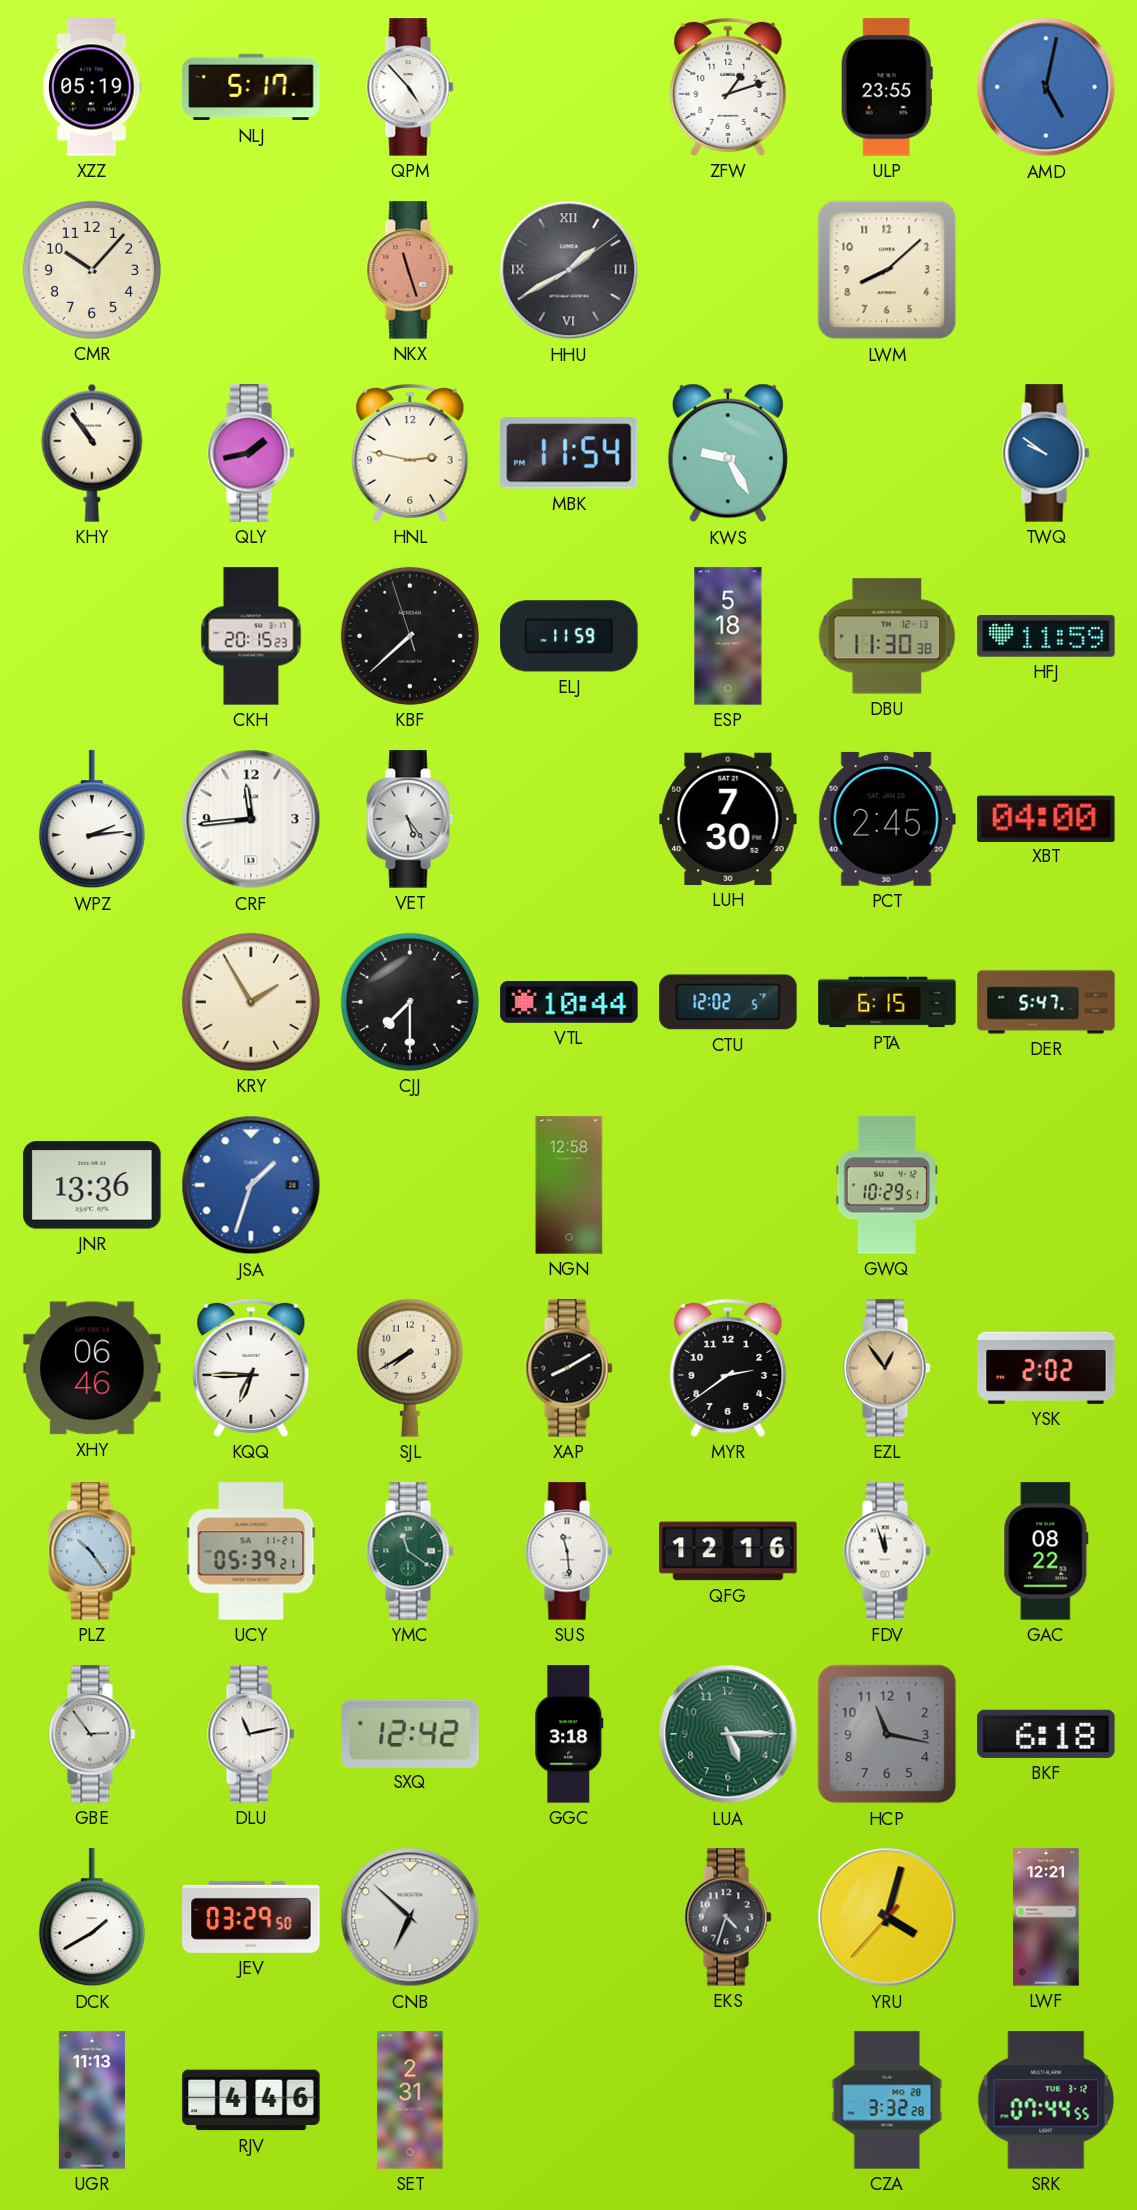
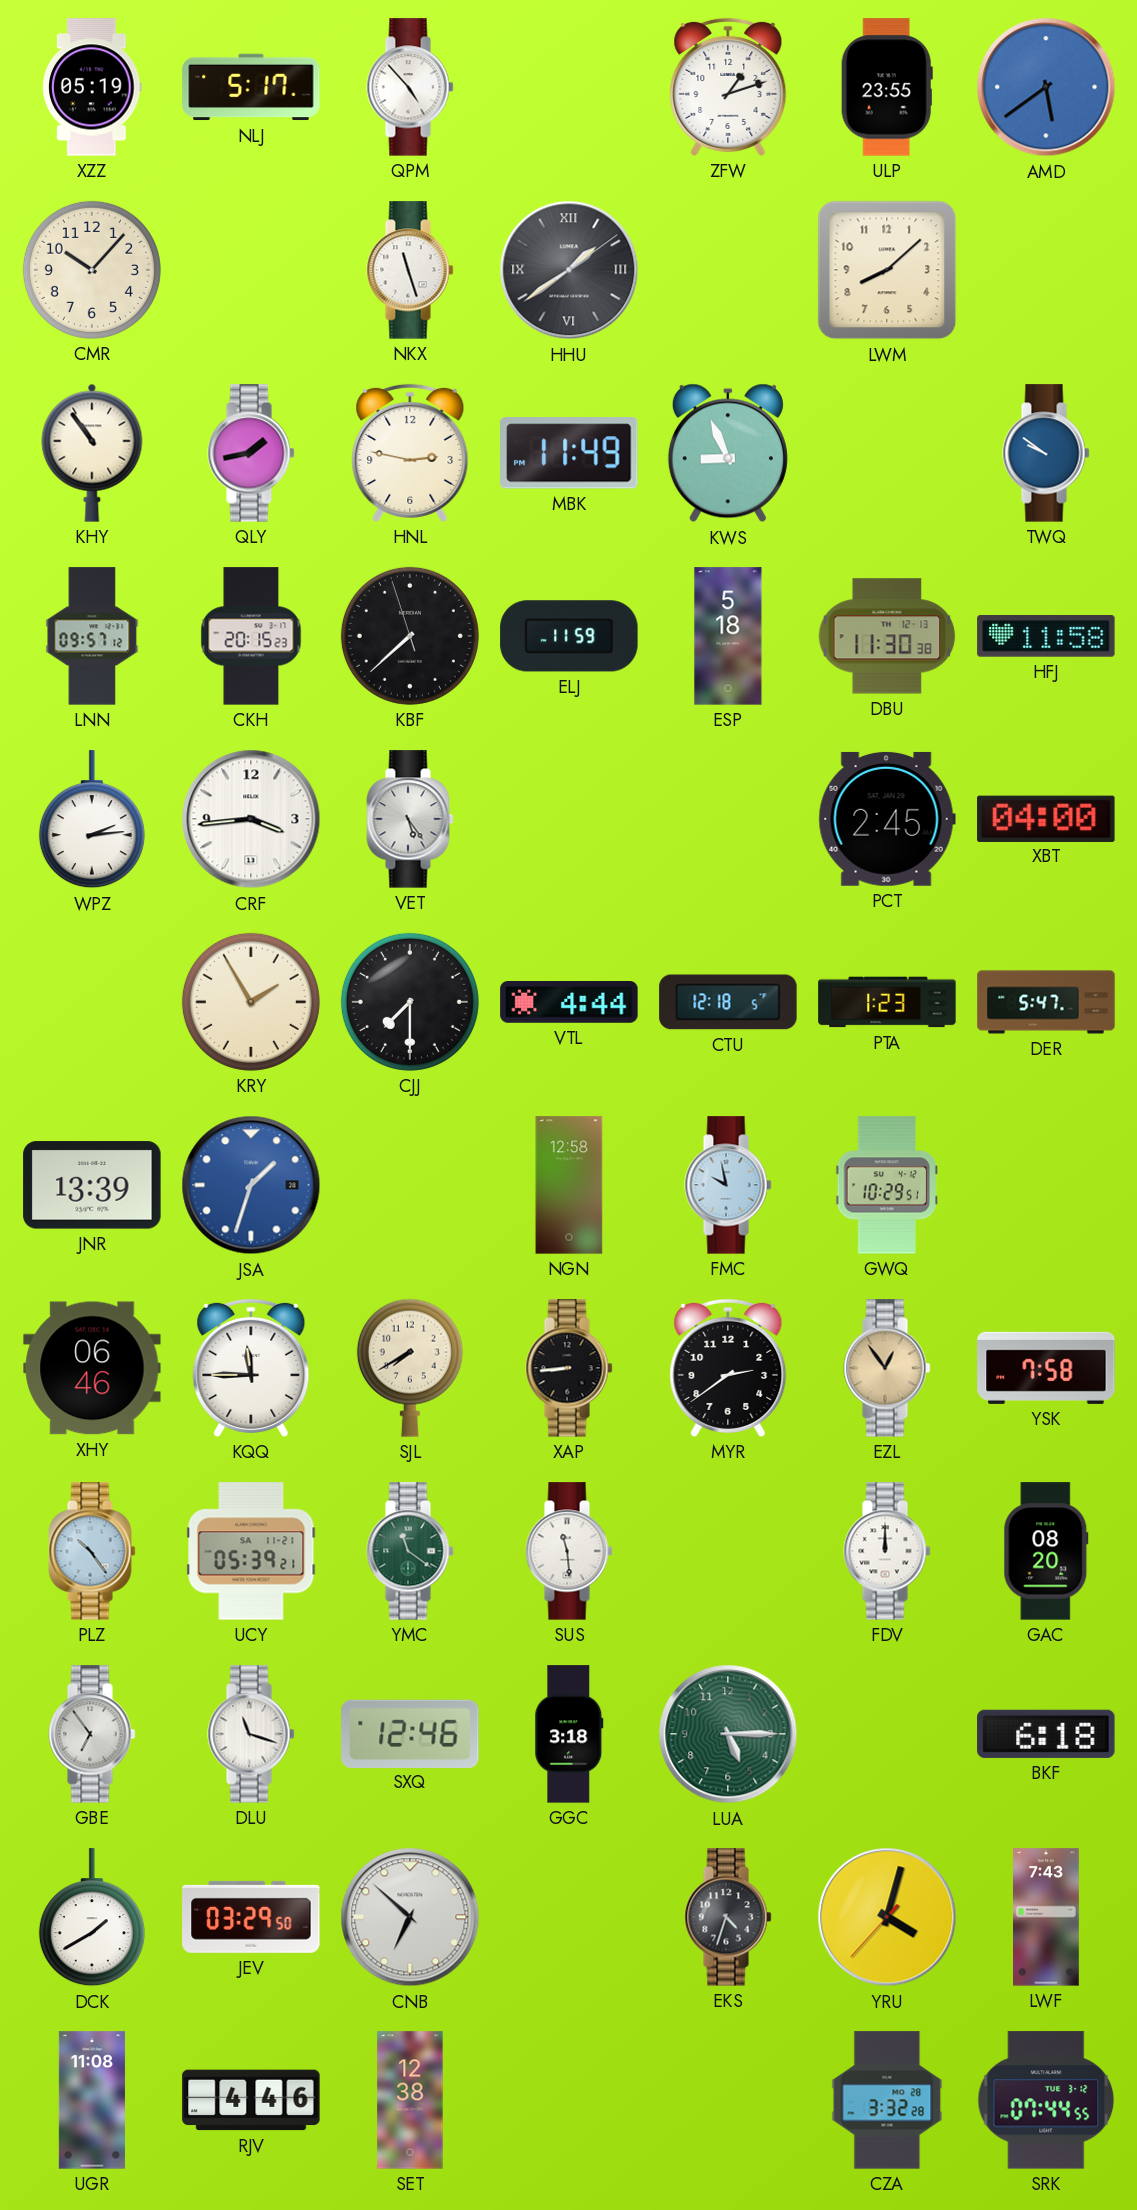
AMD: 5:02 -> 5:39
NKX dial: salmon -> white
HHU: 1:40 -> 1:39
MBK: 11:54 -> 11:49
KWS: 9:25 -> 8:56
LNN: none -> 09:57
HFJ: 11:59 -> 11:58
CRF: 11:44 -> 3:44
LUH: 7:30 -> none
VTL: 10:44 -> 4:44
CTU: 12:02 -> 12:18
PTA: 6:15 -> 1:23
JNR: 13:36 -> 13:39
FMC: none -> 9:58
KQQ: 6:45 -> 11:45
XAP: 8:10 -> 8:44
YSK: 2:02 -> 7:58
QFG: 12:16 -> none
FDV: 11:57 -> 12:00
GAC: 08:22 -> 08:20
GBE: 2:54 -> 6:54
DLU: 11:13 -> 11:18
SXQ: 12:42 -> 12:46
HCP: 11:17 -> none
LWF: 12:21 -> 7:43
UGR: 11:13 -> 11:08
SET: 2:31 -> 12:38
